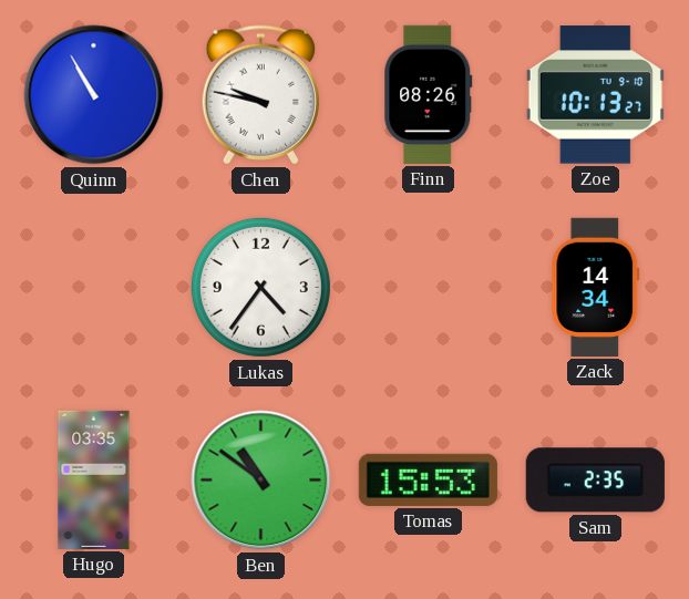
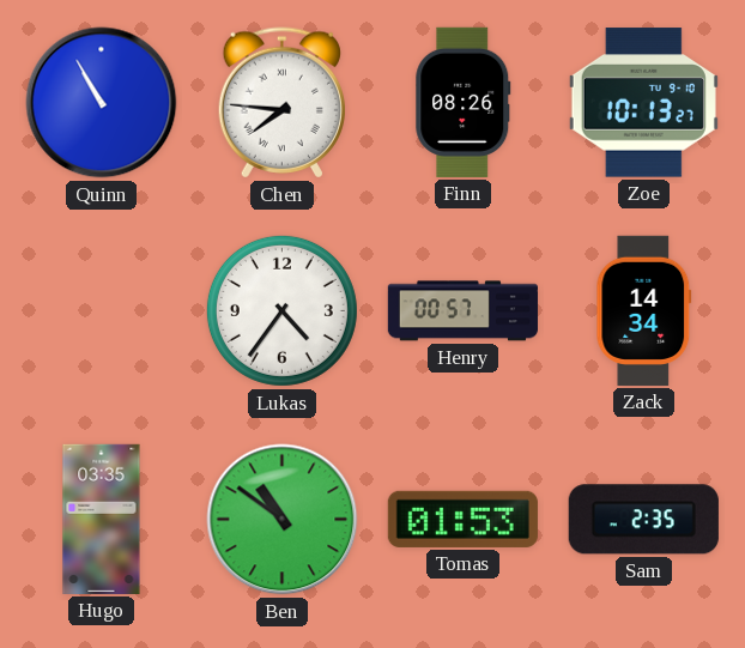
Chen: 9:47 -> 7:46
Henry: none -> 00:57
Tomas: 15:53 -> 01:53
